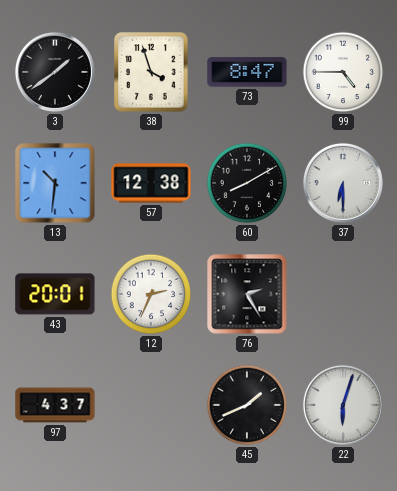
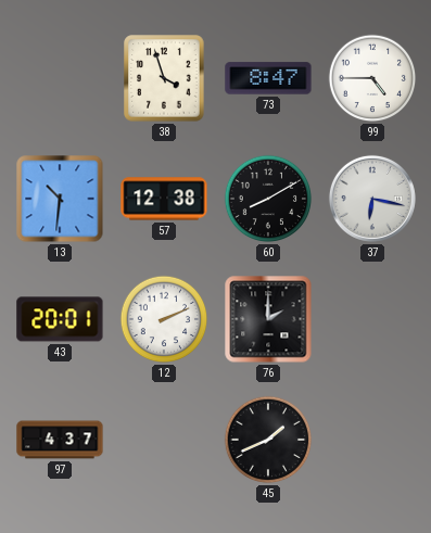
3: 1:39 -> none
37: 6:30 -> 6:17
12: 2:34 -> 2:11
76: 2:25 -> 2:00
22: 6:03 -> none
